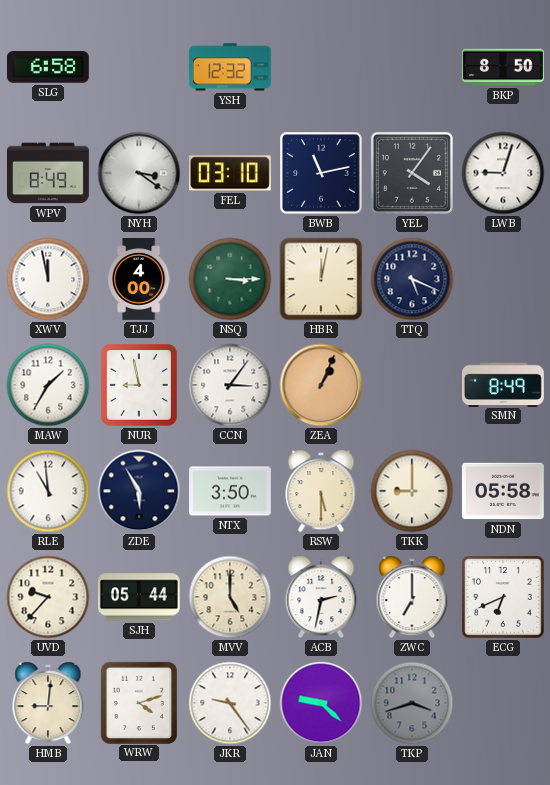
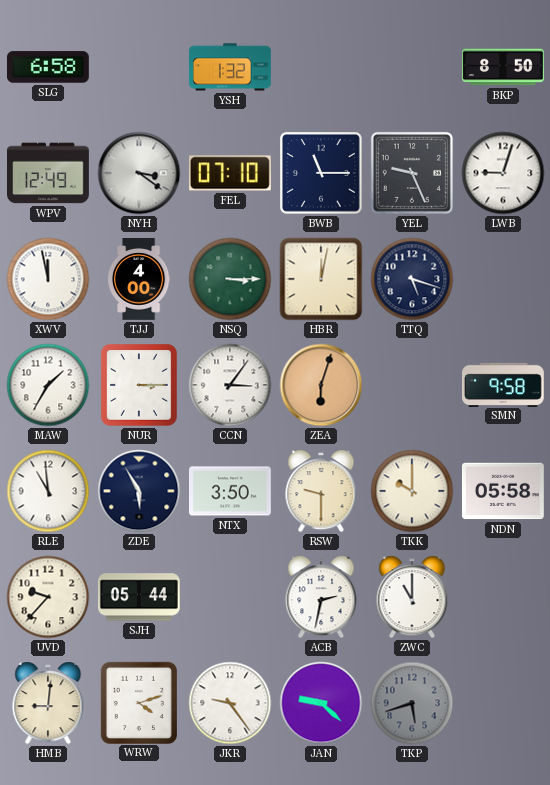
YSH: 12:32 -> 1:32
WPV: 8:49 -> 12:49
FEL: 03:10 -> 07:10
BWB: 11:13 -> 11:15
YEL: 4:06 -> 9:26
TTQ: 5:19 -> 5:18
NUR: 8:58 -> 3:15
ZEA: 1:04 -> 6:03
SMN: 8:49 -> 9:58
RSW: 5:30 -> 9:30
TKK: 9:00 -> 10:00
MVV: 5:00 -> none
ZWC: 7:00 -> 11:00
ECG: 6:41 -> none
TKP: 3:42 -> 5:42
